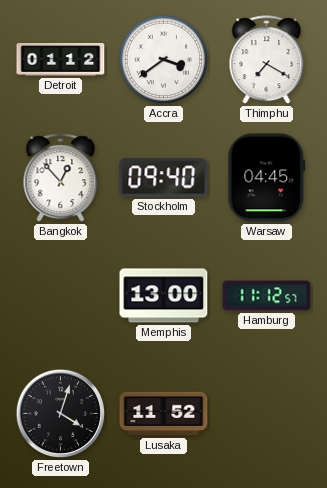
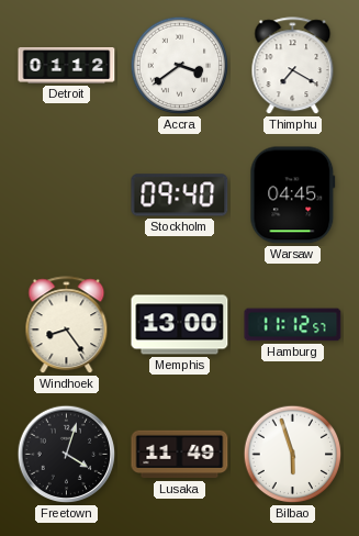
Bangkok: 12:53 -> none
Windhoek: none -> 8:24
Lusaka: 11:52 -> 11:49
Bilbao: none -> 5:57
